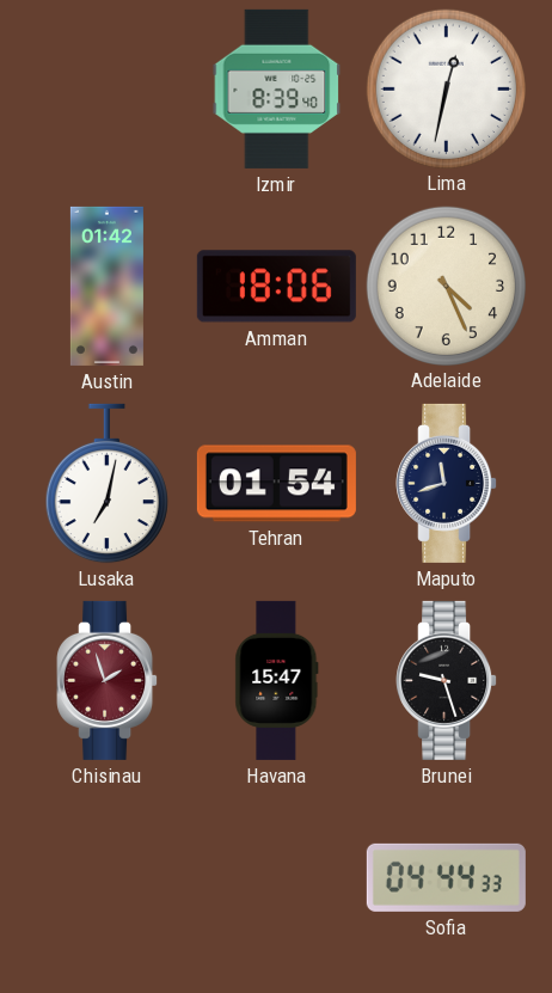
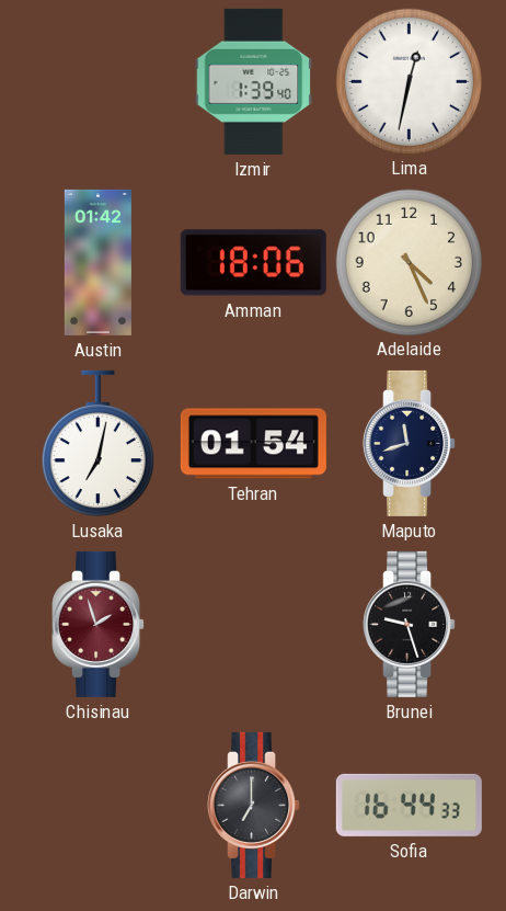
Izmir: 8:39 -> 1:39
Havana: 15:47 -> none
Darwin: none -> 7:00
Sofia: 04:44 -> 16:44
